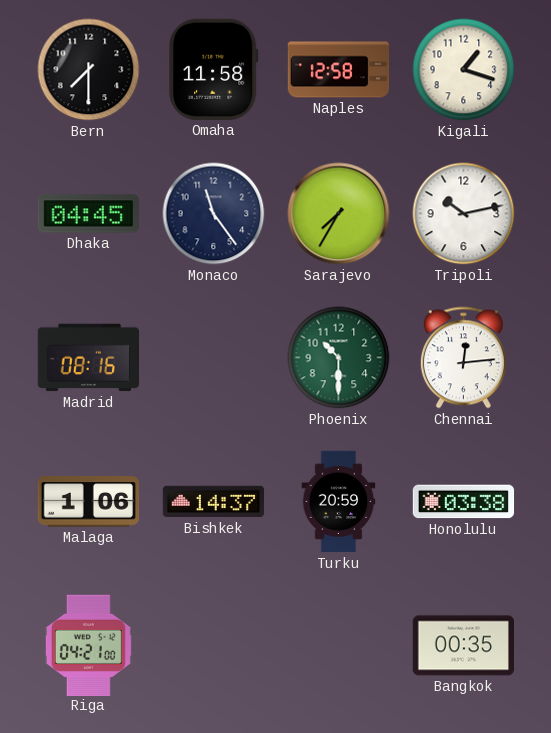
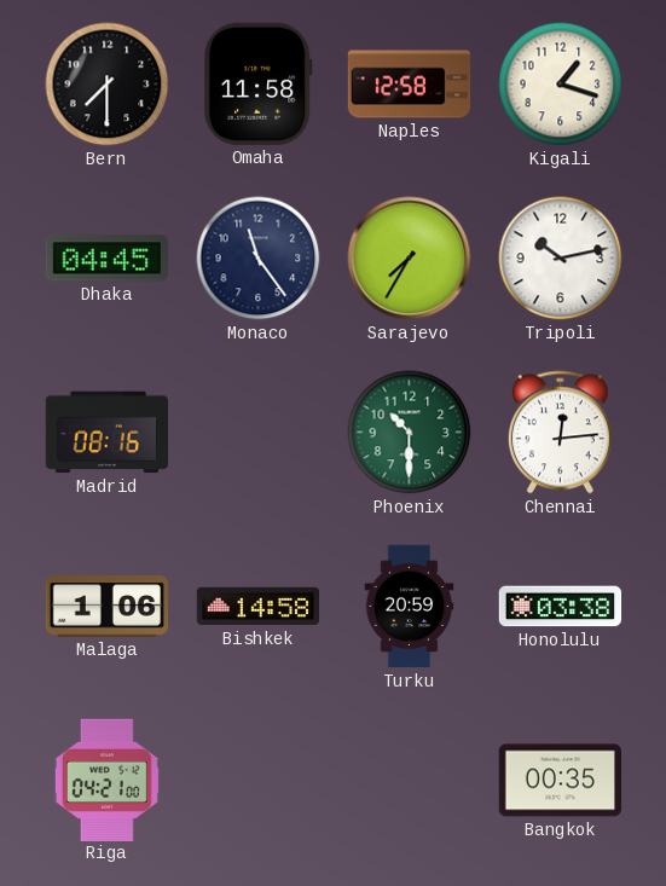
Bishkek: 14:37 -> 14:58
